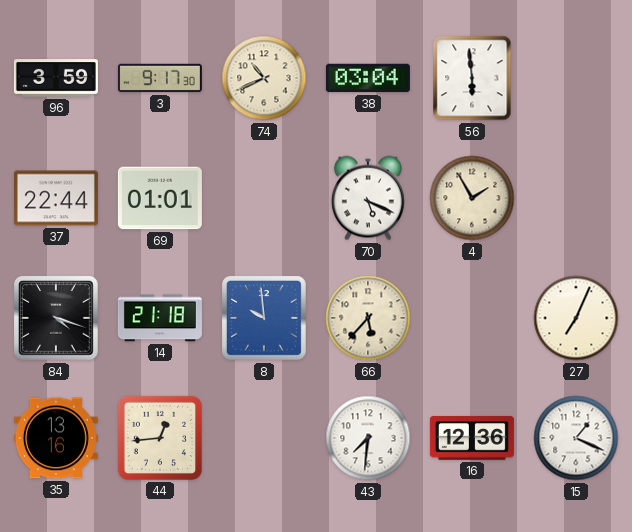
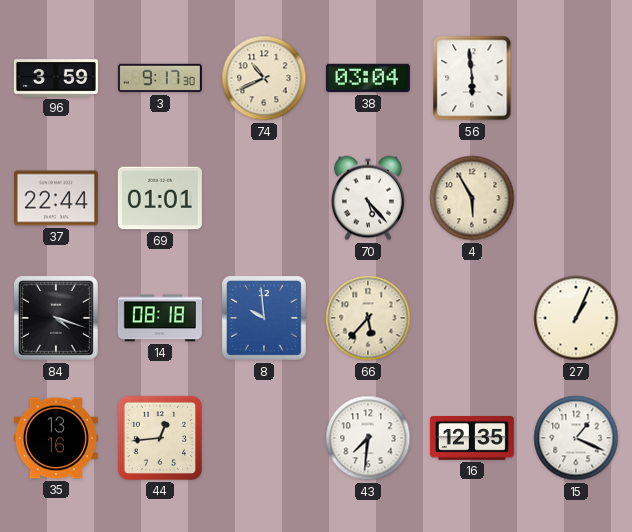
70: 5:19 -> 5:23
4: 1:55 -> 5:55
14: 21:18 -> 08:18
27: 7:04 -> 1:04
16: 12:36 -> 12:35
